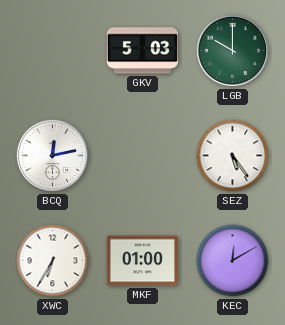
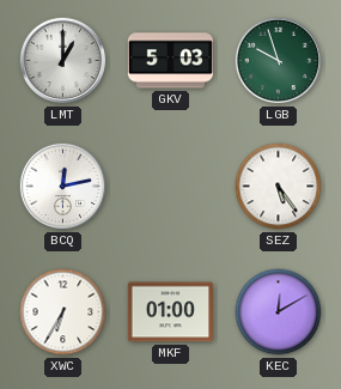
LMT: none -> 1:00
LGB: 10:00 -> 9:57
